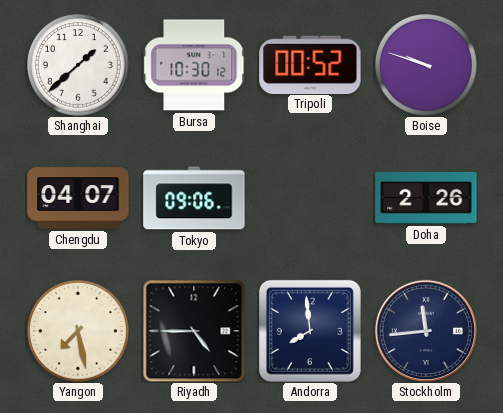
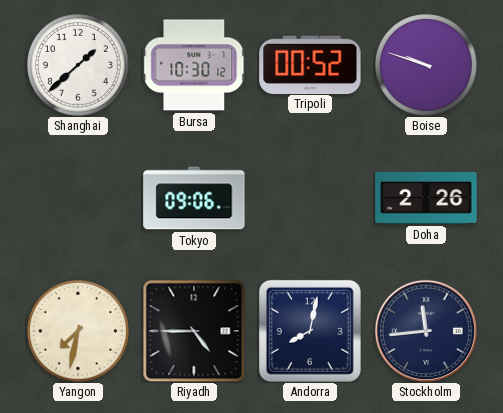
Chengdu: 04:07 -> none
Yangon: 7:28 -> 7:32
Andorra: 7:59 -> 8:02
